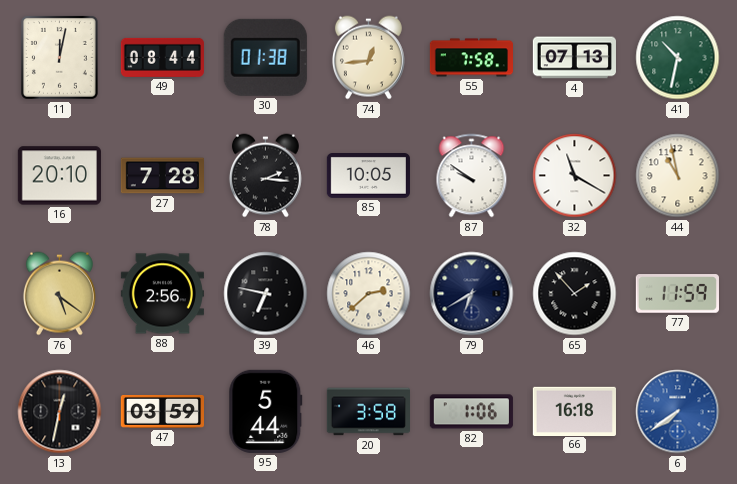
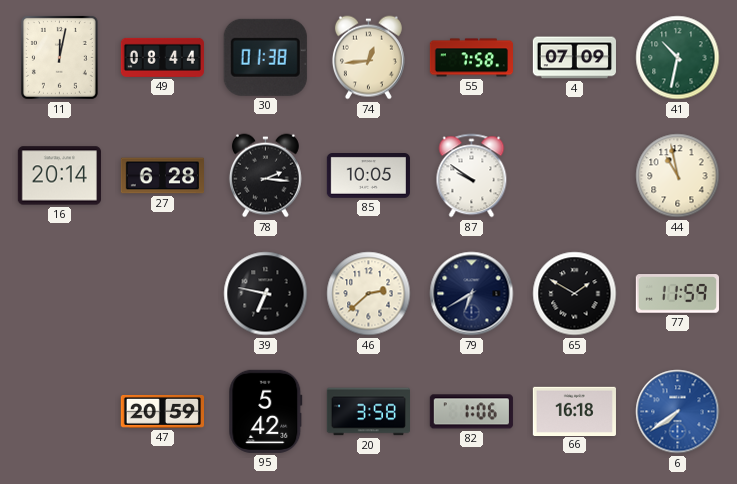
4: 07:13 -> 07:09
16: 20:10 -> 20:14
27: 7:28 -> 6:28
32: 11:20 -> none
76: 5:21 -> none
88: 2:56 -> none
65: 1:53 -> 1:50
13: 12:32 -> none
47: 03:59 -> 20:59
95: 5:44 -> 5:42
